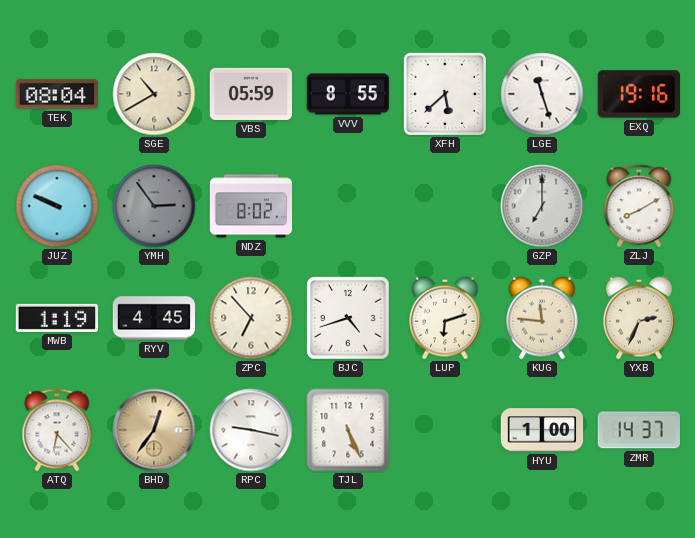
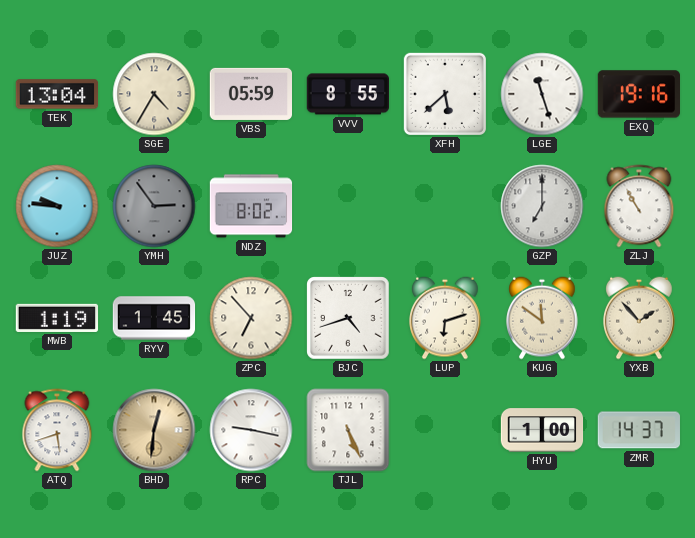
TEK: 08:04 -> 13:04
SGE: 10:40 -> 4:35
JUZ: 9:49 -> 9:46
ZLJ: 8:10 -> 10:55
RYV: 4:45 -> 1:45
KUG: 11:46 -> 11:51
YXB: 2:34 -> 1:53
ATQ: 6:23 -> 5:42
BHD: 12:36 -> 12:31
